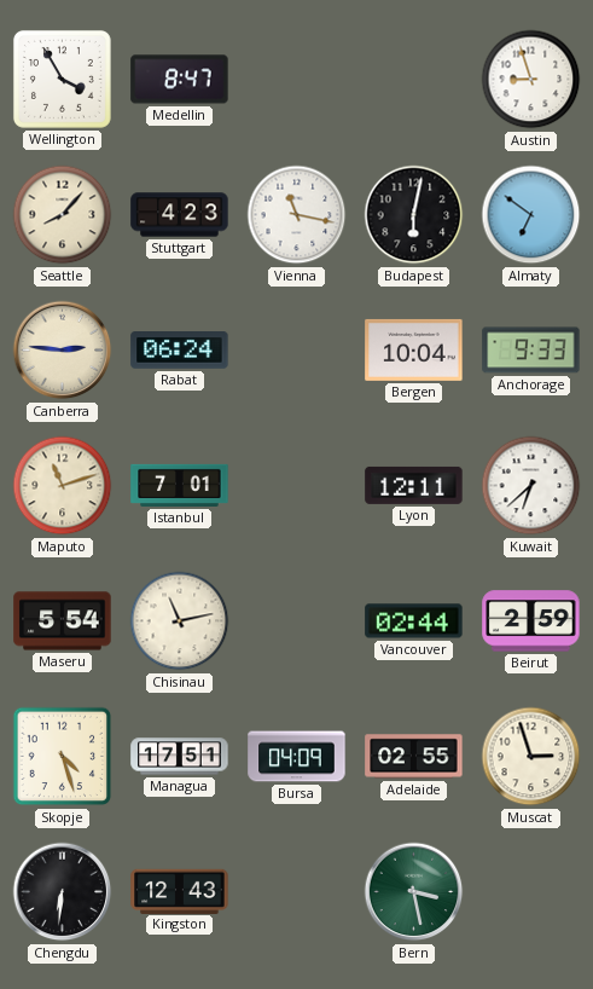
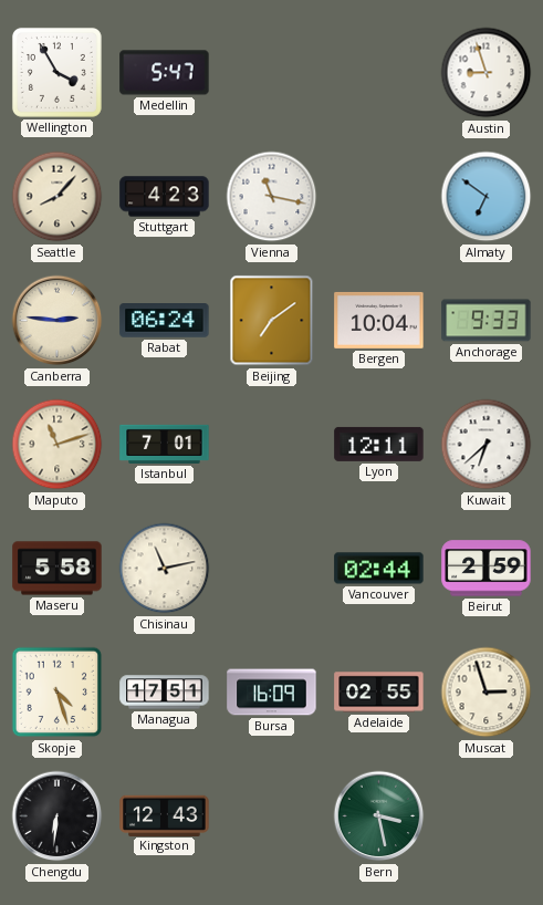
Medellin: 8:47 -> 5:47
Budapest: 6:02 -> none
Beijing: none -> 7:09
Maseru: 5:54 -> 5:58
Bursa: 04:09 -> 16:09
